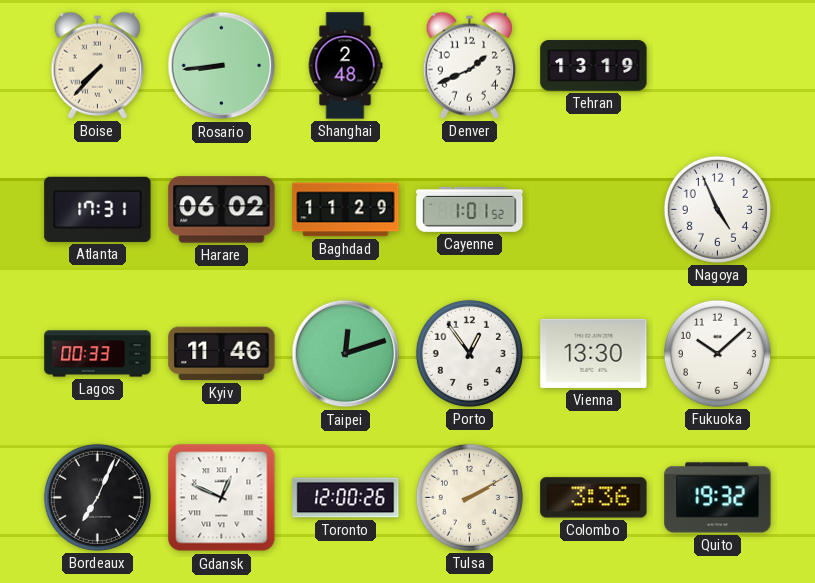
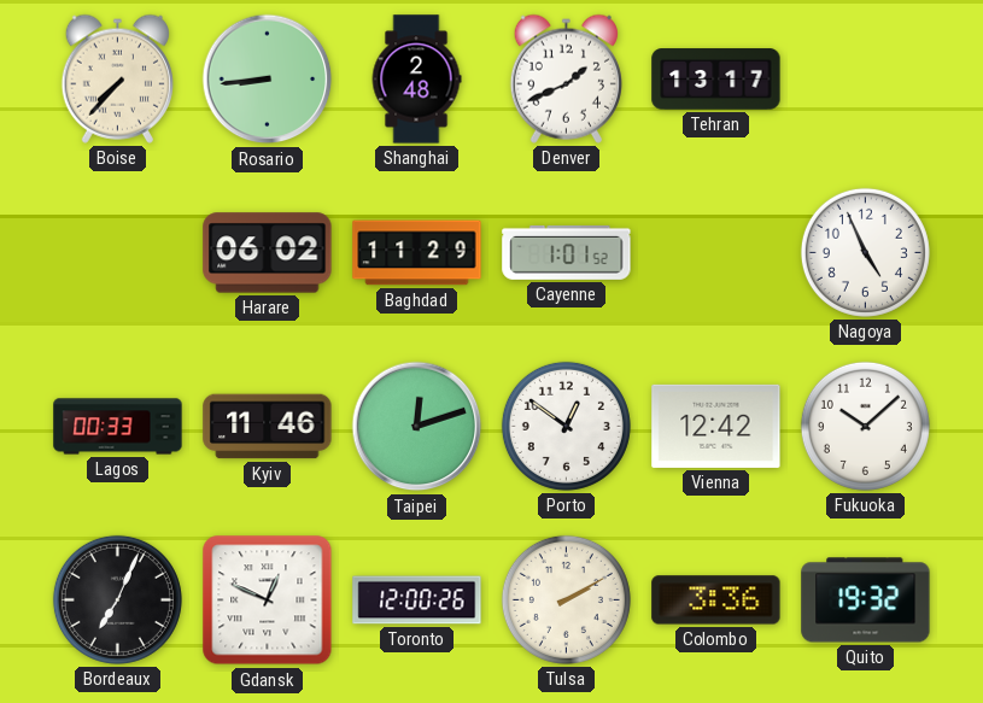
Tehran: 13:19 -> 13:17
Atlanta: 17:31 -> none
Porto: 12:54 -> 12:51
Vienna: 13:30 -> 12:42
